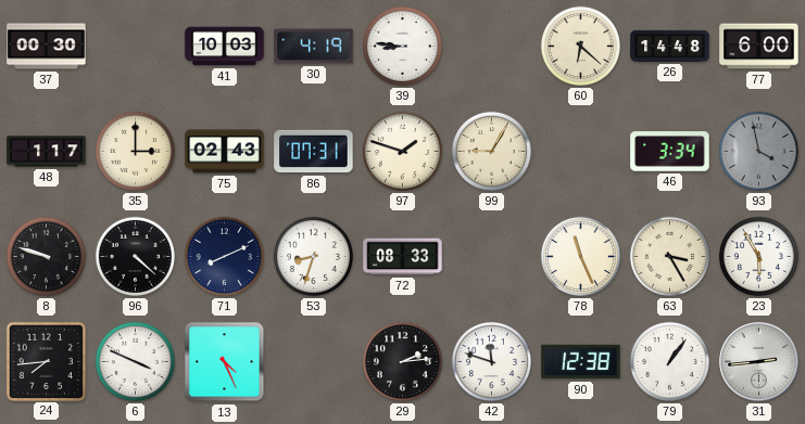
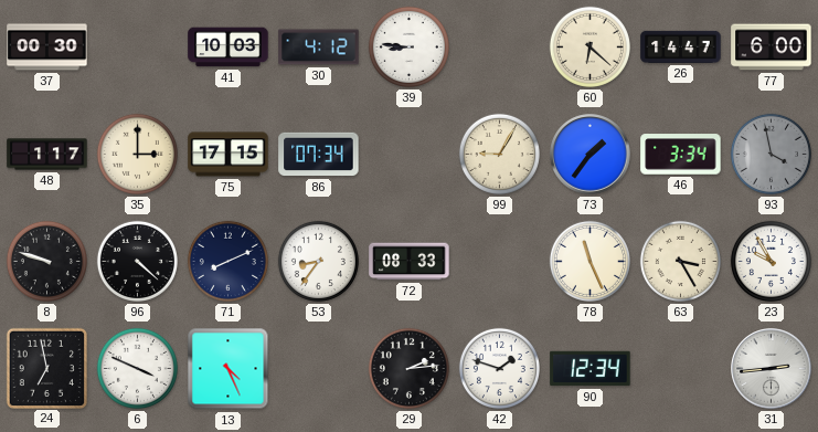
30: 4:19 -> 4:12
26: 14:48 -> 14:47
75: 02:43 -> 17:15
86: 07:31 -> 07:34
97: 1:48 -> none
73: none -> 1:36
53: 8:33 -> 8:36
23: 5:55 -> 9:55
24: 7:44 -> 6:58
42: 11:48 -> 1:48
90: 12:38 -> 12:34
79: 1:06 -> none
